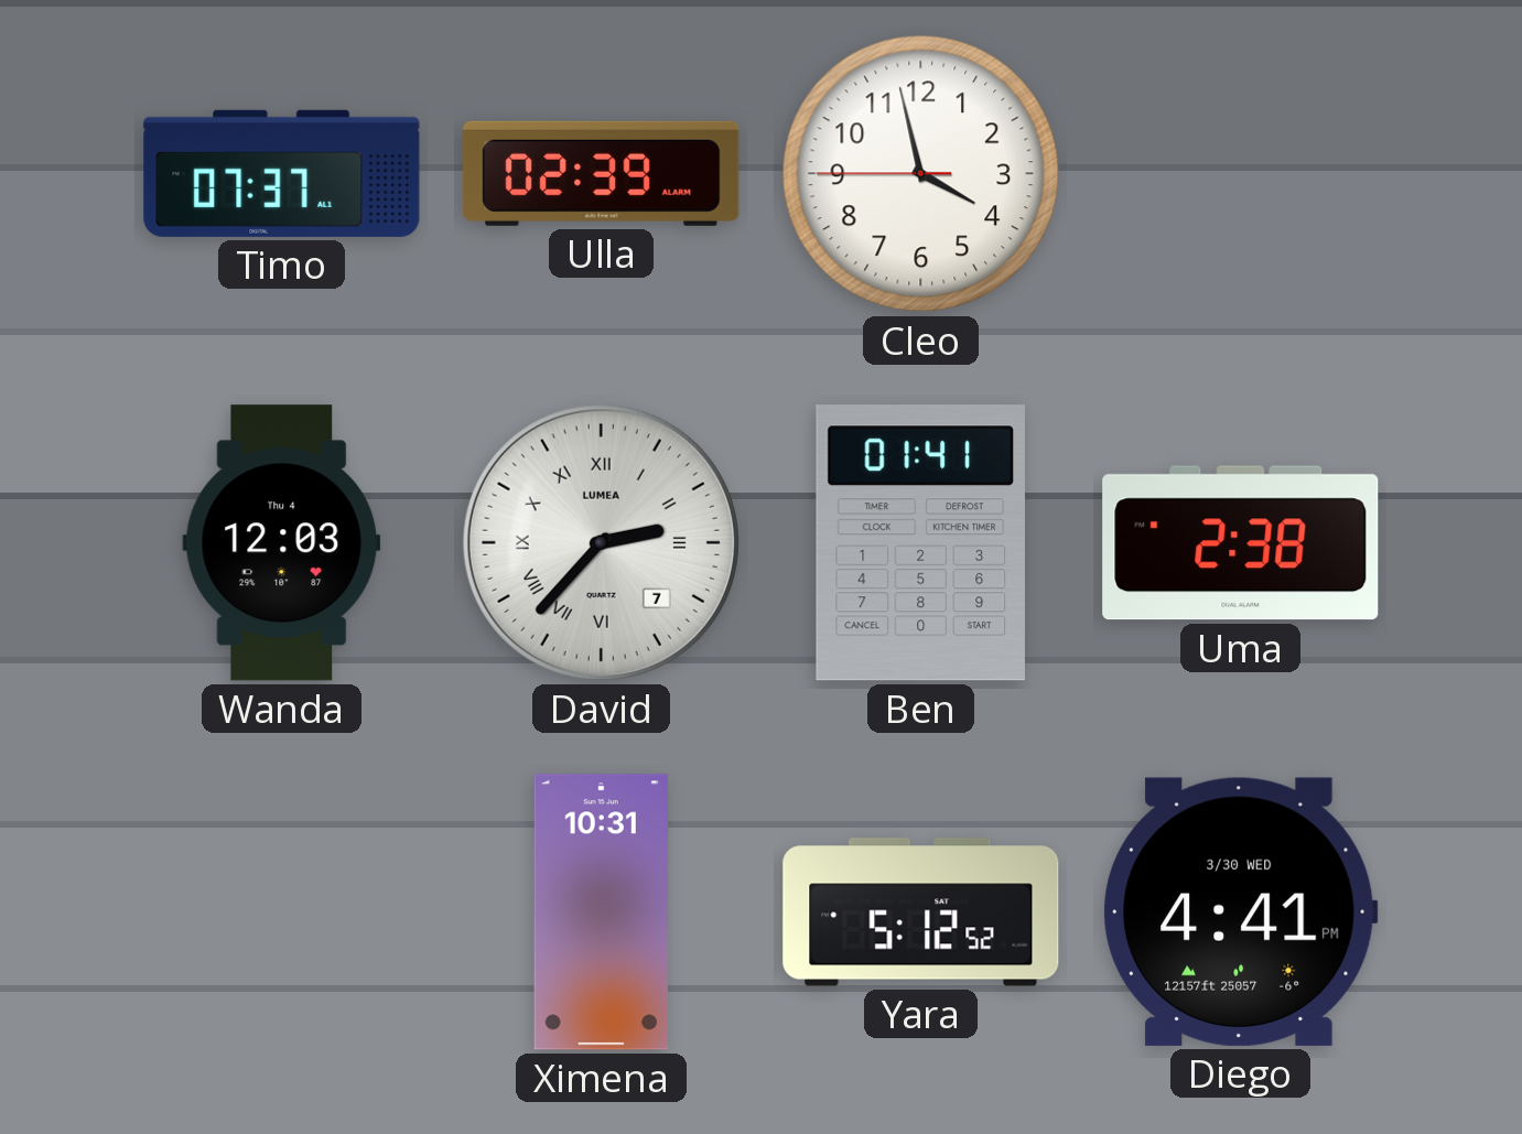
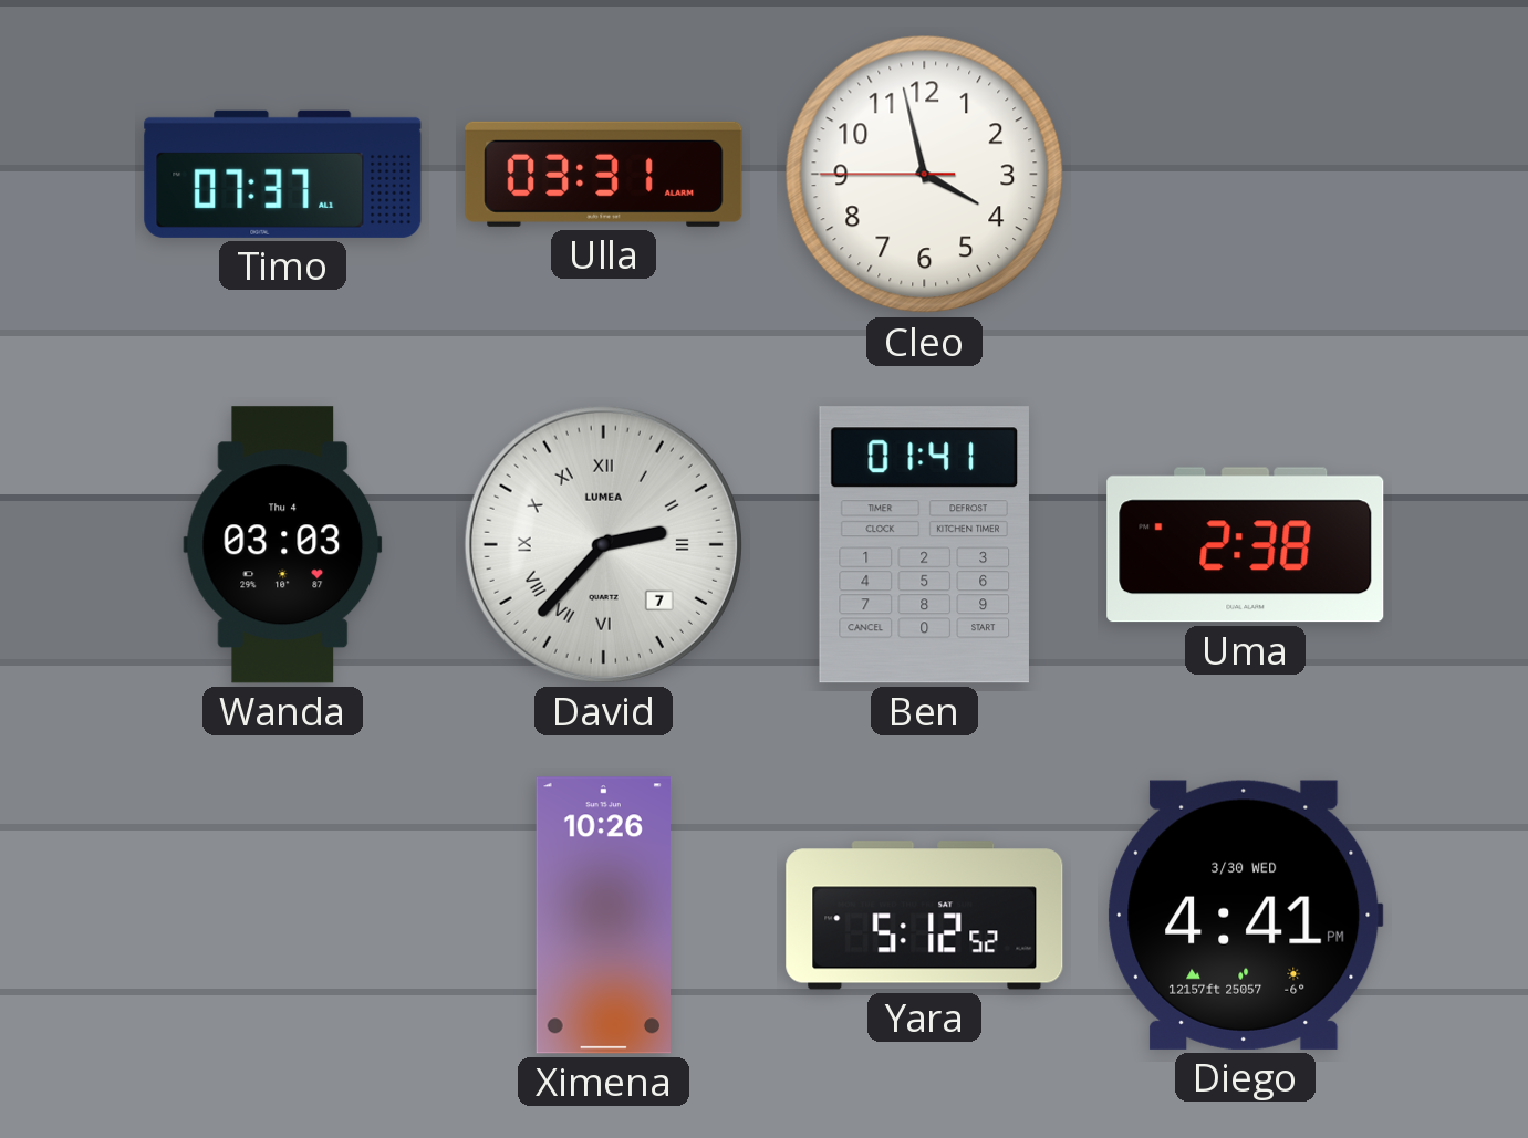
Ulla: 02:39 -> 03:31
Wanda: 12:03 -> 03:03
Ximena: 10:31 -> 10:26
